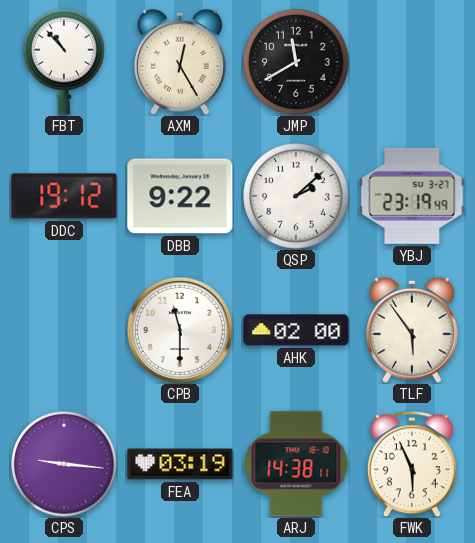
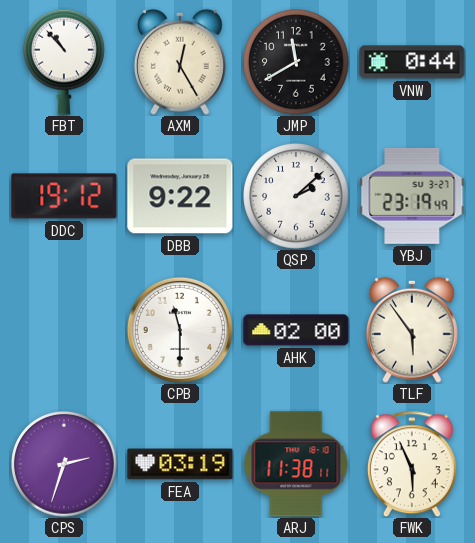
VNW: none -> 0:44
CPS: 9:16 -> 2:33
ARJ: 14:38 -> 11:38
